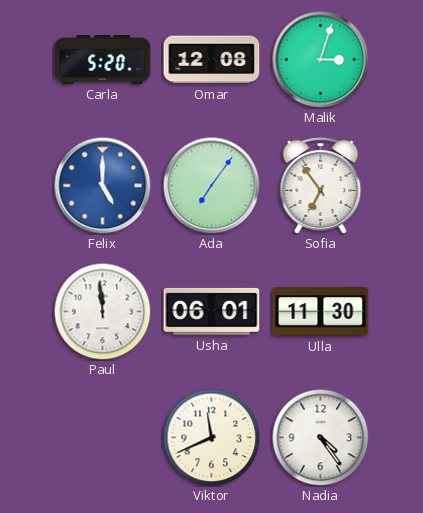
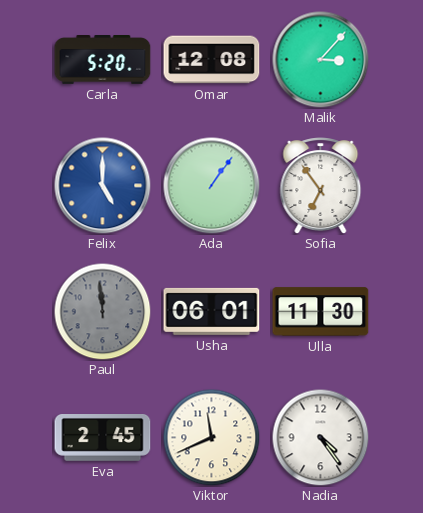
Malik: 3:03 -> 3:07
Ada: 7:06 -> 1:06
Paul dial: white -> grey
Eva: none -> 2:45
